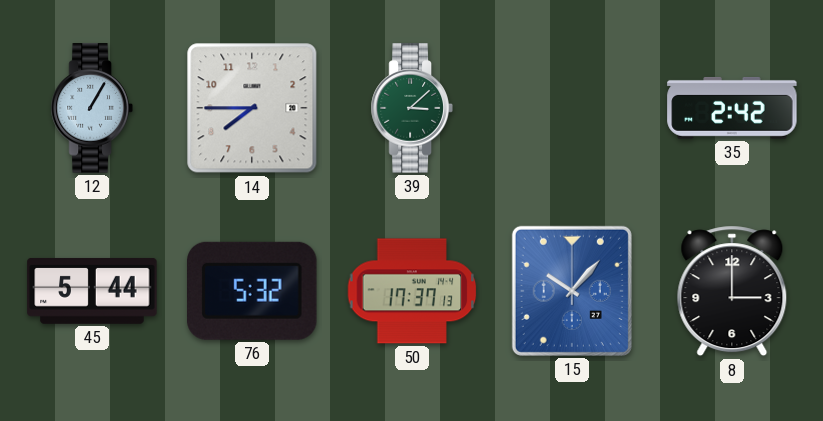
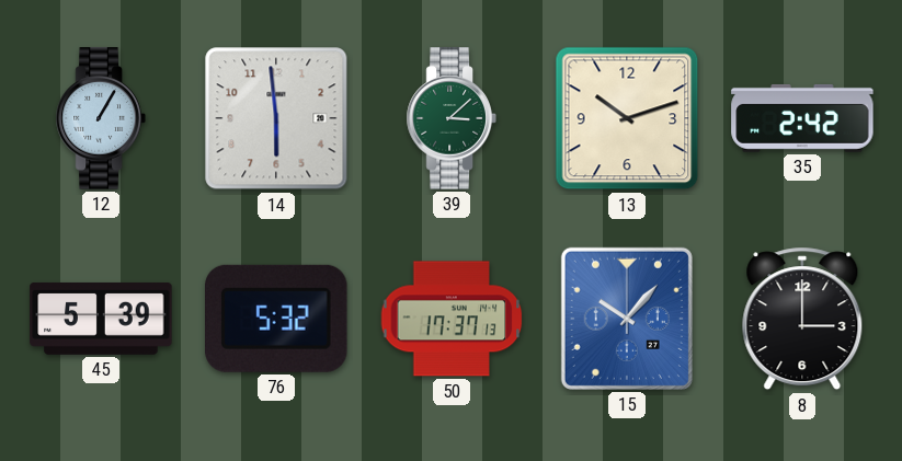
14: 7:45 -> 5:59
13: none -> 10:12
45: 5:44 -> 5:39
